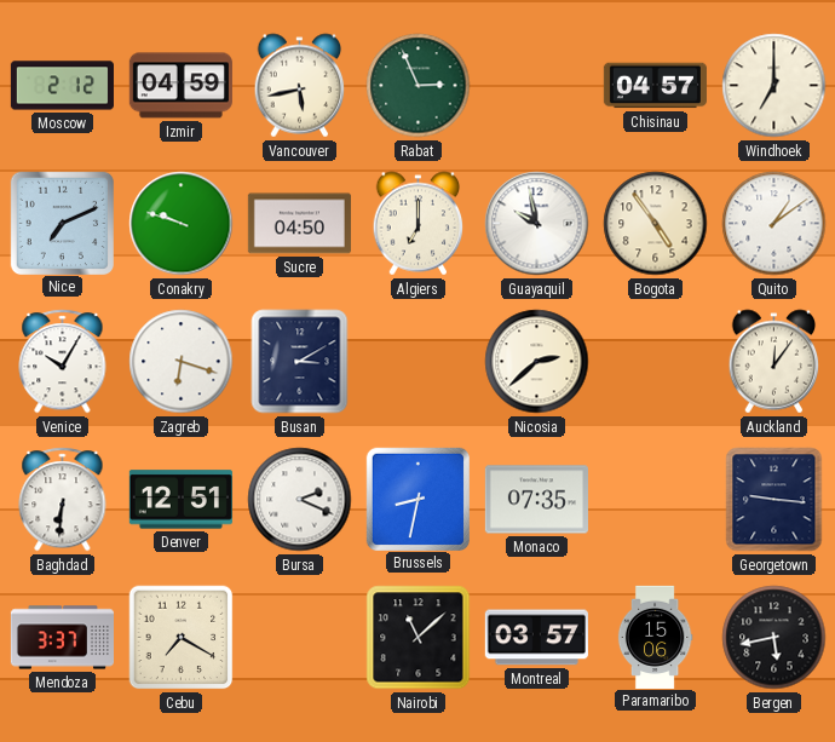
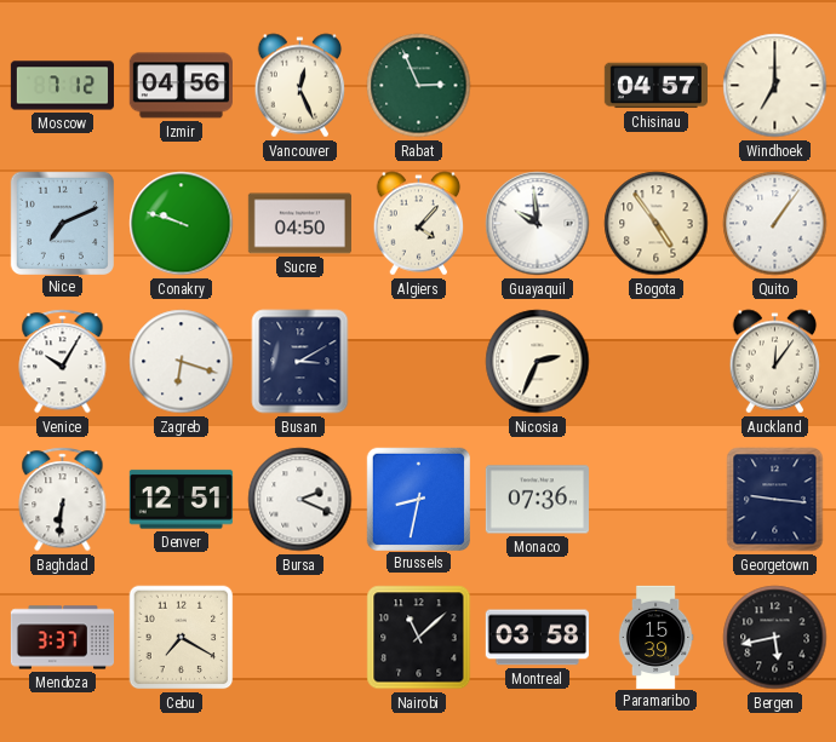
Moscow: 2:12 -> 7:12
Izmir: 04:59 -> 04:56
Vancouver: 5:43 -> 12:26
Algiers: 7:00 -> 4:07
Guayaquil: 9:58 -> 9:59
Quito: 1:09 -> 1:06
Nicosia: 2:38 -> 2:34
Monaco: 07:35 -> 07:36
Montreal: 03:57 -> 03:58
Paramaribo: 15:06 -> 15:39
